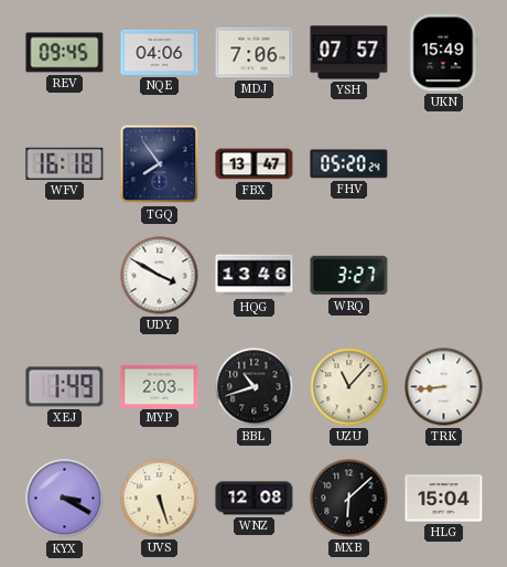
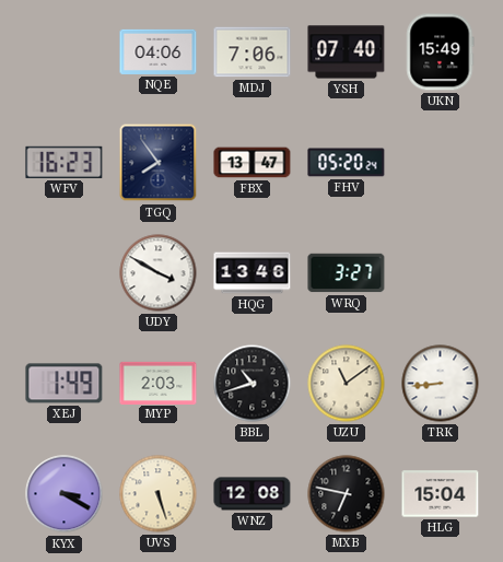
REV: 09:45 -> none
YSH: 07:57 -> 07:40
WFV: 16:18 -> 16:23
UZU: 11:07 -> 11:09
MXB: 6:08 -> 6:47
